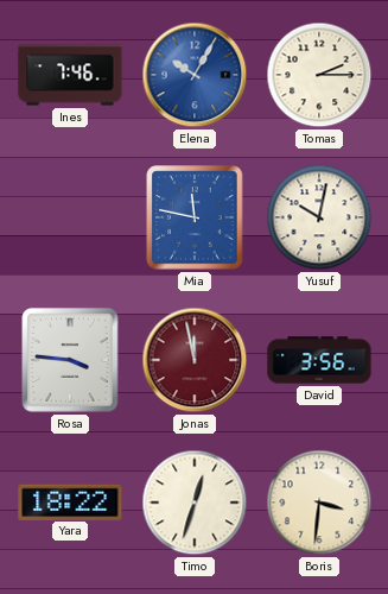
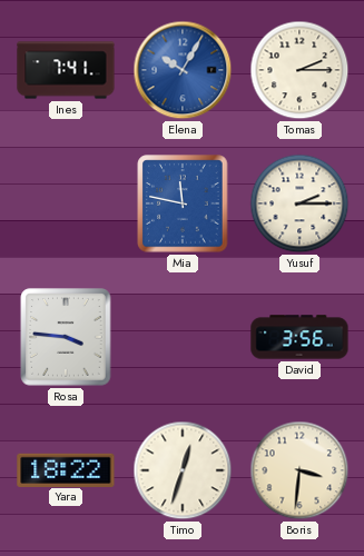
Ines: 7:46 -> 7:41
Yusuf: 10:02 -> 2:15
Jonas: 11:58 -> none
